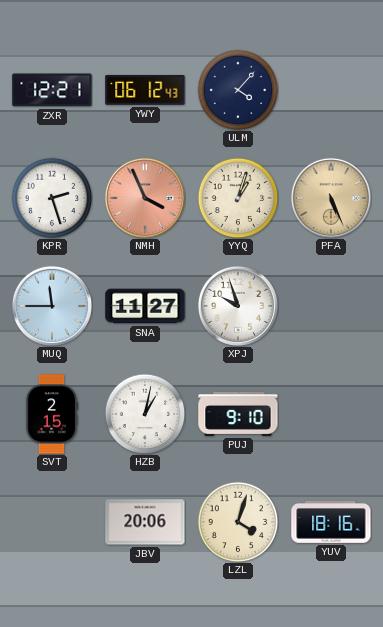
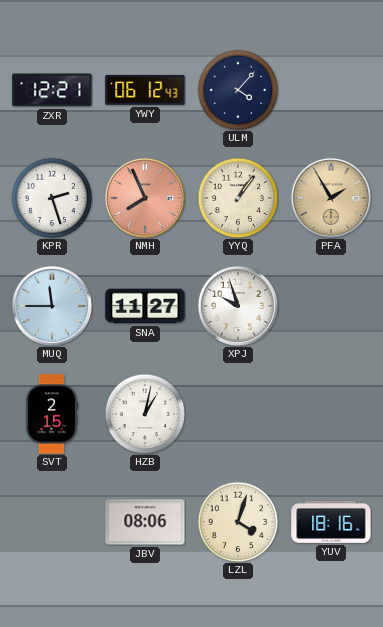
NMH: 3:56 -> 7:56
YYQ: 1:03 -> 1:06
PFA: 5:26 -> 1:55
PUJ: 9:10 -> none
JBV: 20:06 -> 08:06
